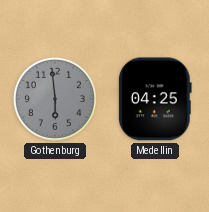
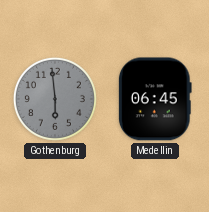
Medellin: 04:25 -> 06:45
